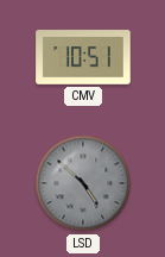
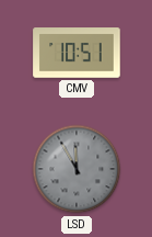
LSD: 4:52 -> 11:55
